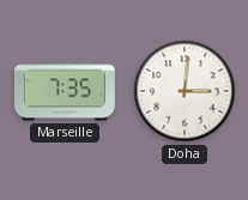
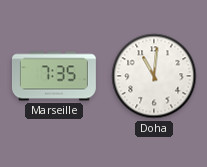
Doha: 3:01 -> 11:01
